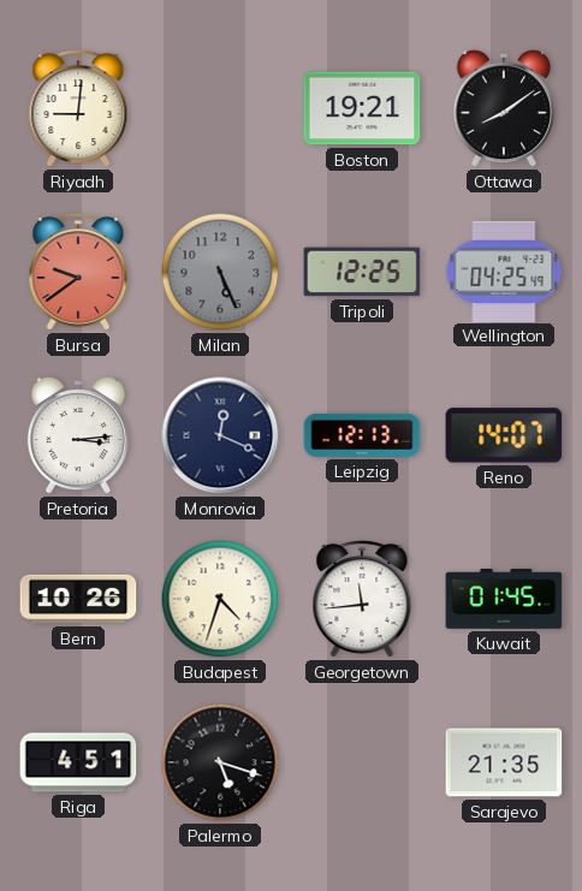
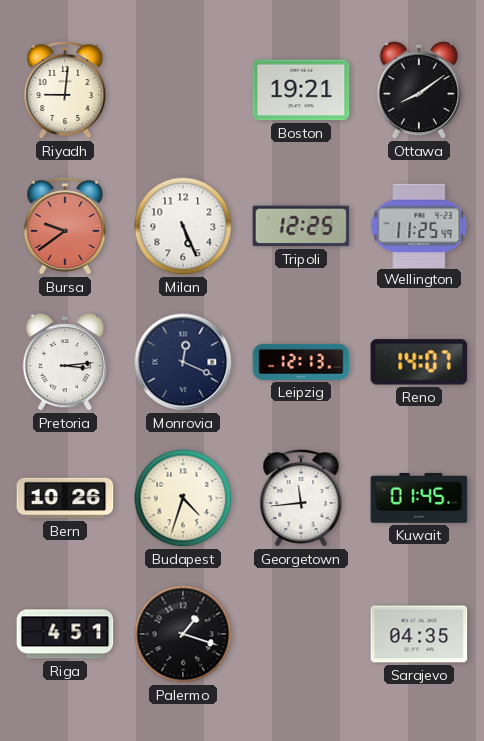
Milan dial: grey -> white
Wellington: 04:25 -> 11:25
Palermo: 5:18 -> 1:18
Sarajevo: 21:35 -> 04:35
